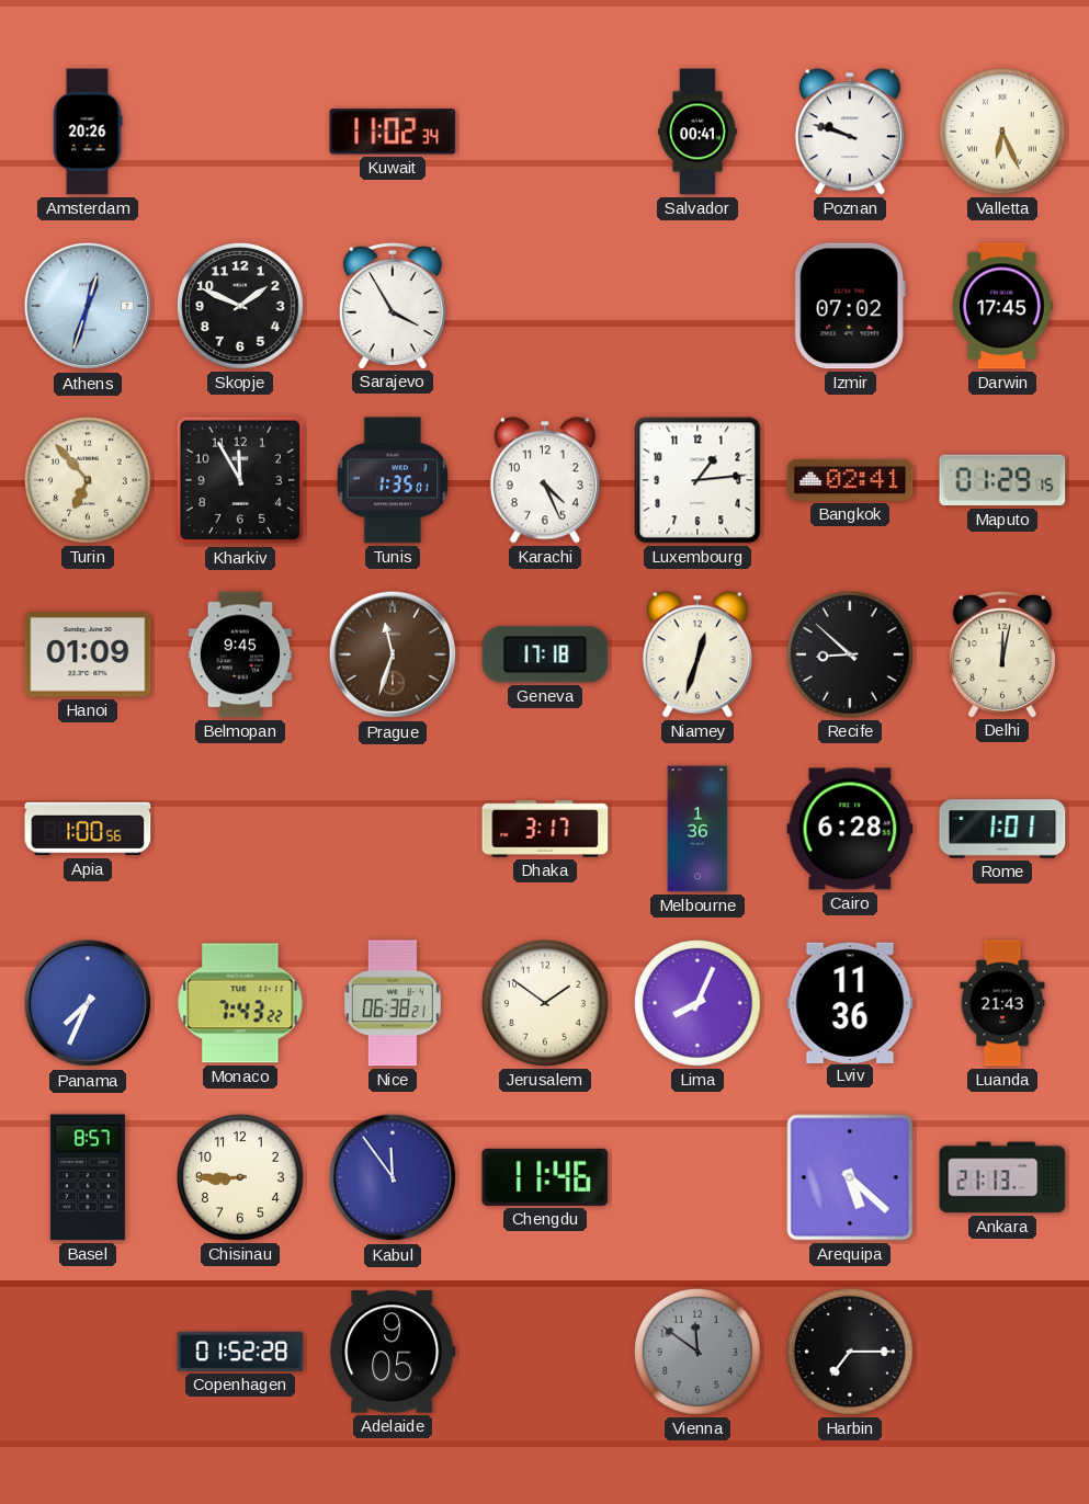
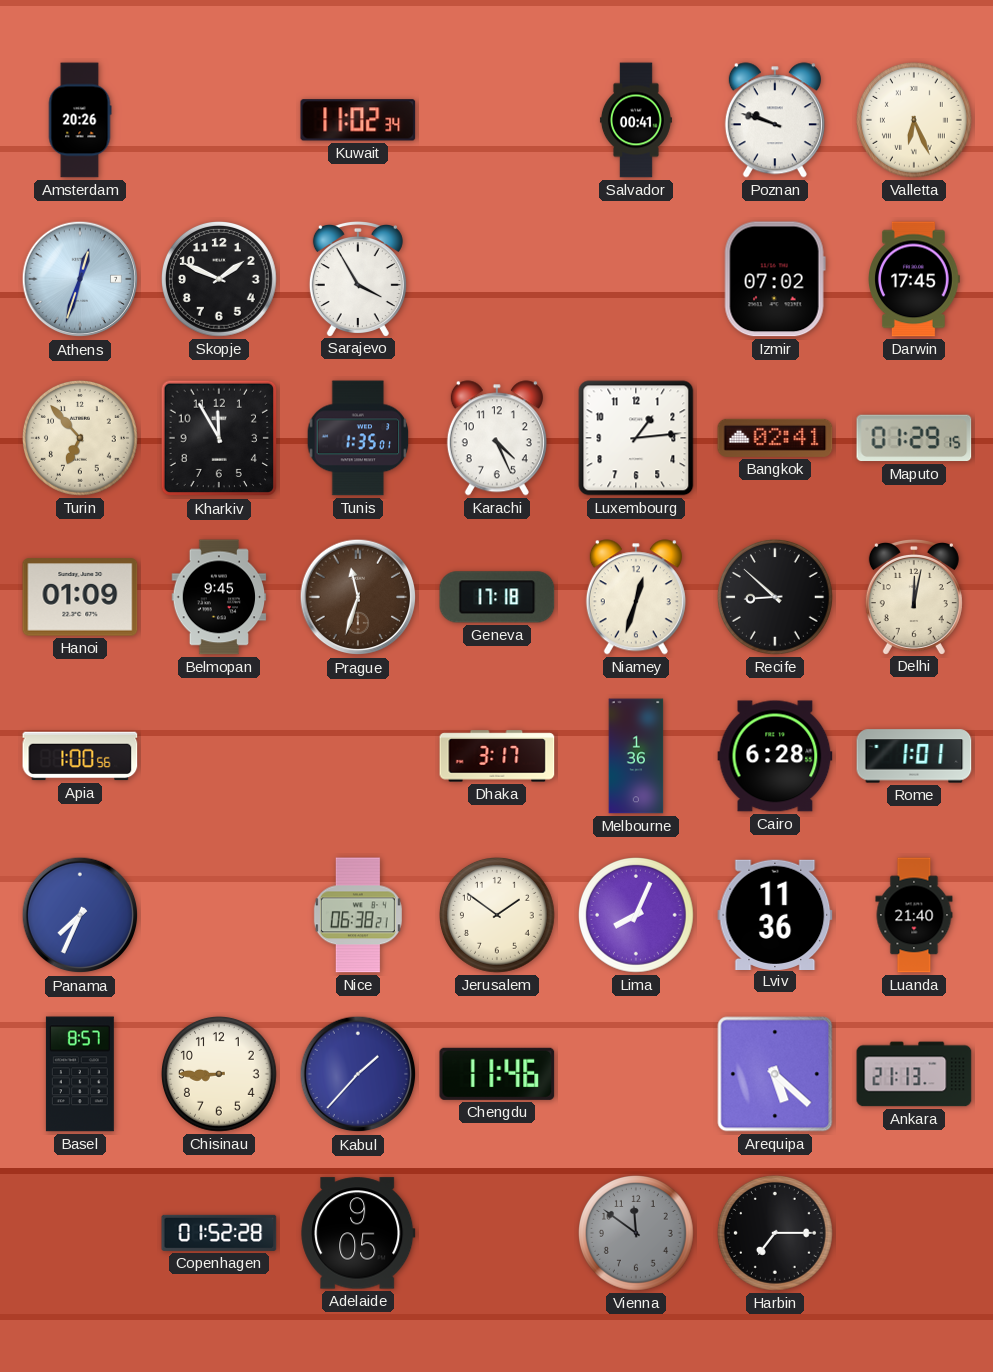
Monaco: 7:43 -> none
Luanda: 21:43 -> 21:40
Kabul: 11:54 -> 1:37
